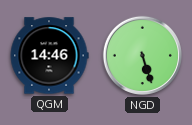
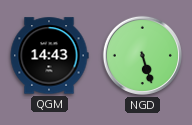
QGM: 14:46 -> 14:43
